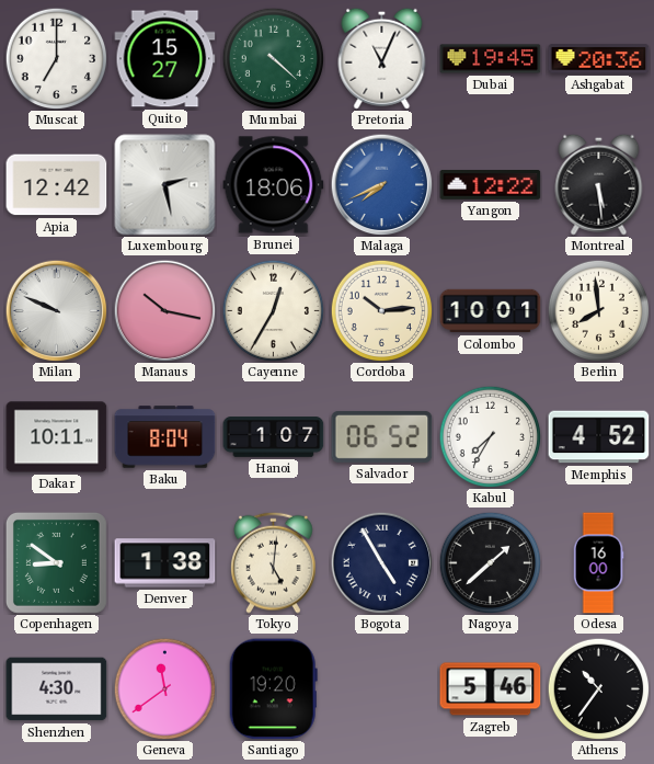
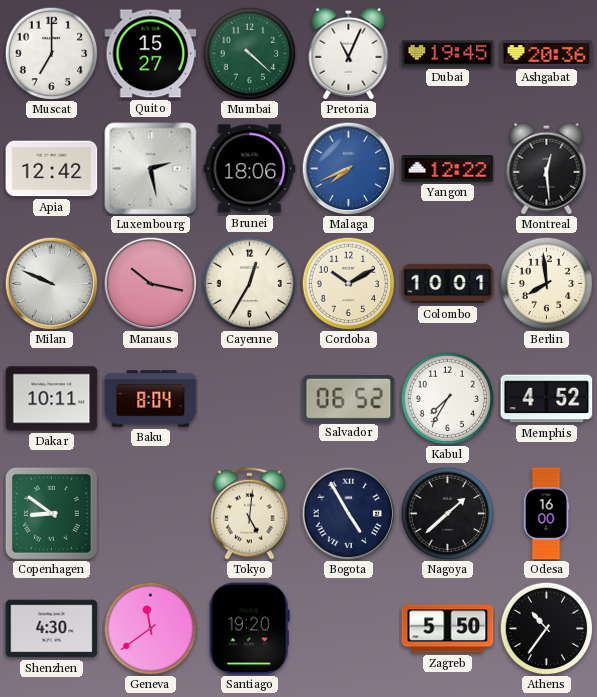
Montreal: 5:29 -> 12:29
Cordoba: 10:14 -> 10:10
Hanoi: 1:07 -> none
Denver: 1:38 -> none
Zagreb: 5:46 -> 5:50
